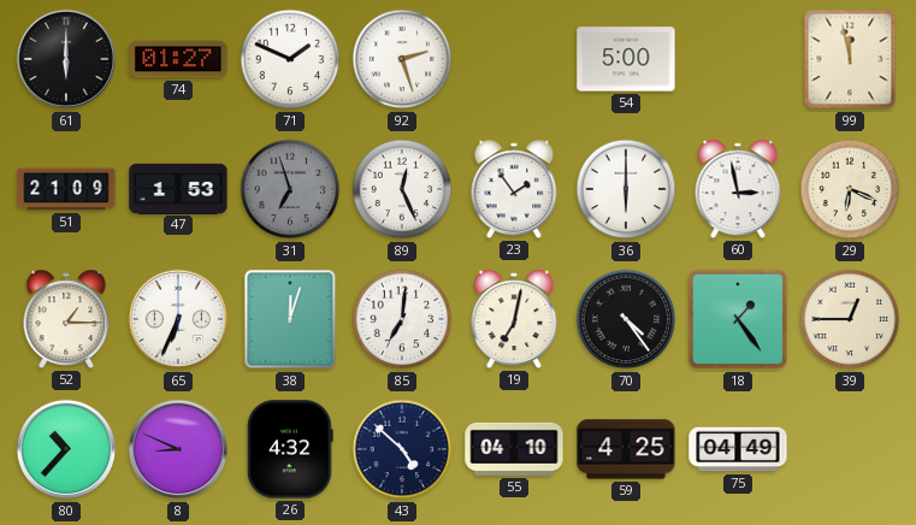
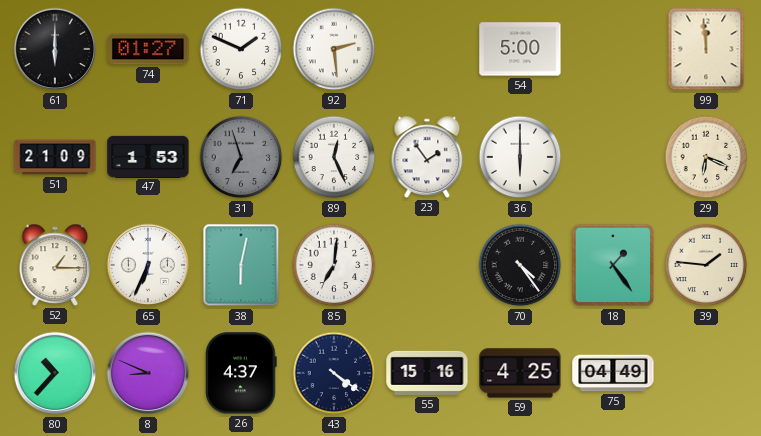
92: 2:27 -> 2:29
99: 11:58 -> 11:59
60: 2:58 -> none
38: 12:03 -> 6:02
19: 7:02 -> none
39: 12:45 -> 1:46
26: 4:32 -> 4:37
43: 4:52 -> 4:21
55: 04:10 -> 15:16
